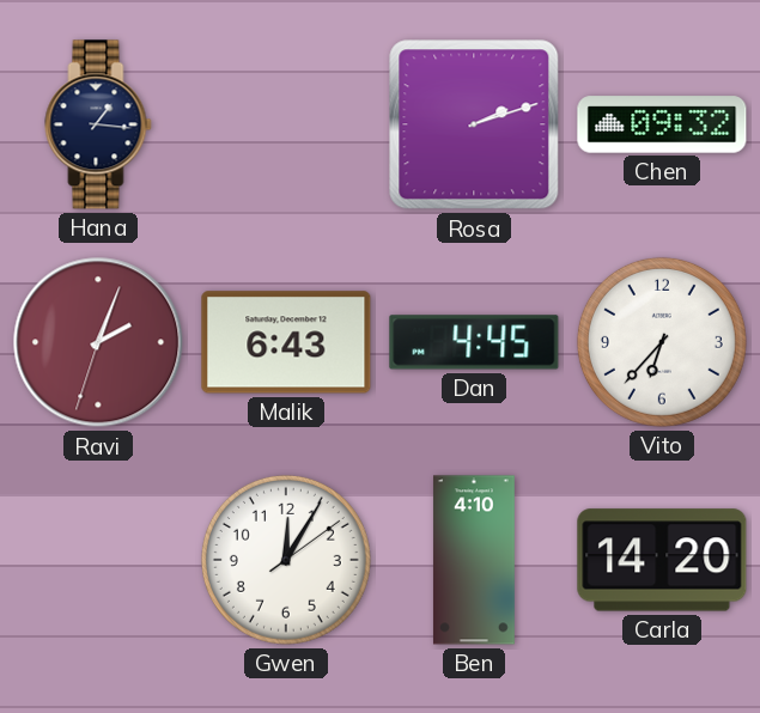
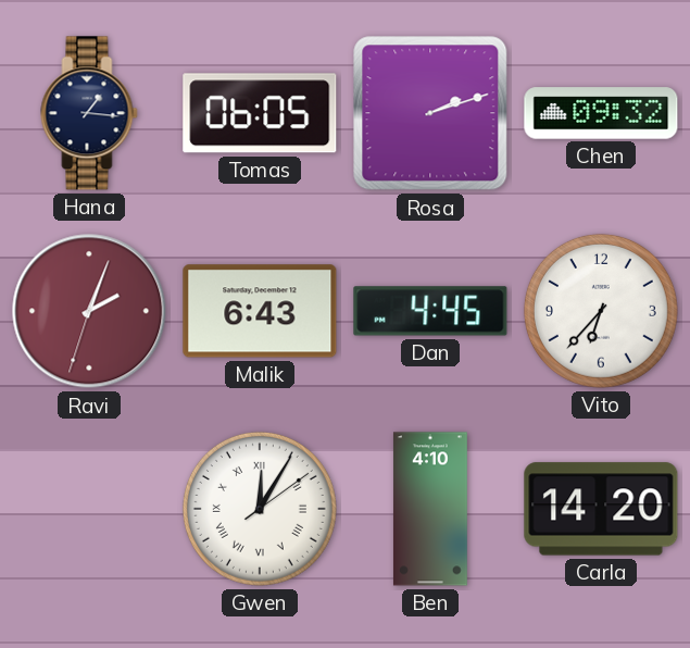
Tomas: none -> 06:05
Gwen numerals: Arabic -> Roman
